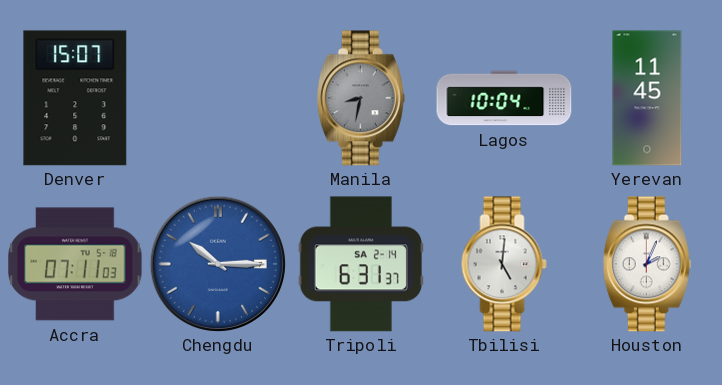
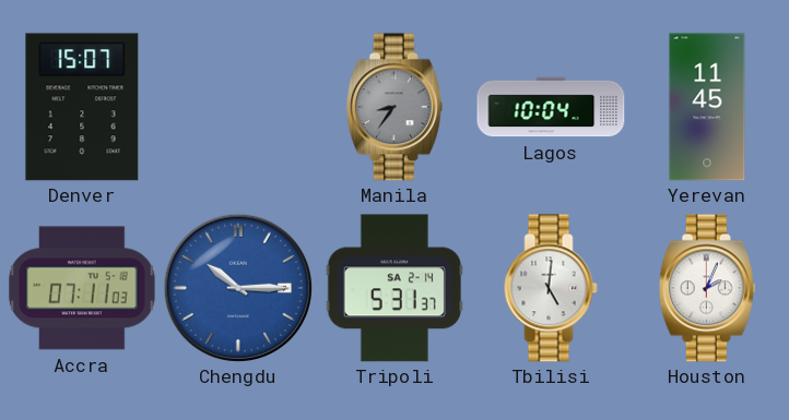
Manila: 8:32 -> 8:36
Tripoli: 6:31 -> 5:31
